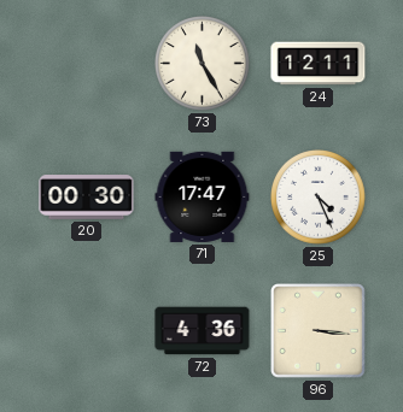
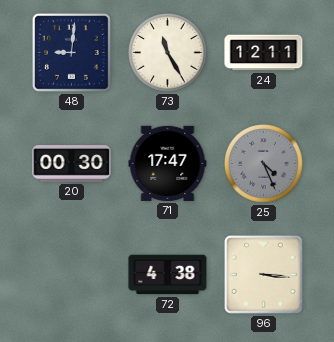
48: none -> 9:01
25 dial: white -> grey
72: 4:36 -> 4:38
